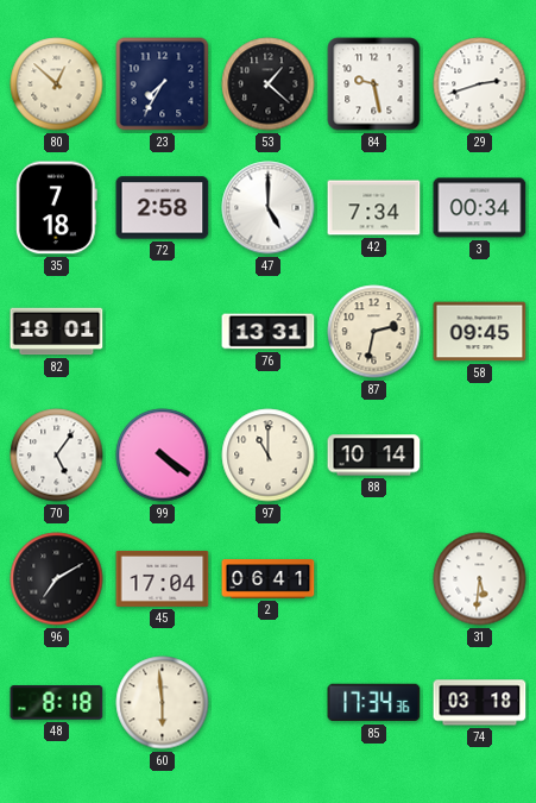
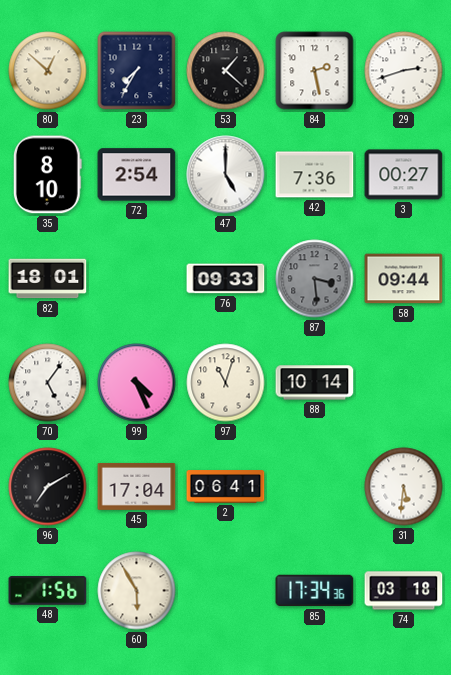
84: 9:28 -> 2:28
35: 7:18 -> 8:10
72: 2:58 -> 2:54
42: 7:34 -> 7:36
3: 00:34 -> 00:27
76: 13:31 -> 09:33
87: 2:32 -> 3:29
87 dial: cream -> grey
58: 09:45 -> 09:44
99: 4:21 -> 4:26
97: 11:00 -> 11:03
48: 8:18 -> 1:56
60: 5:59 -> 5:55
